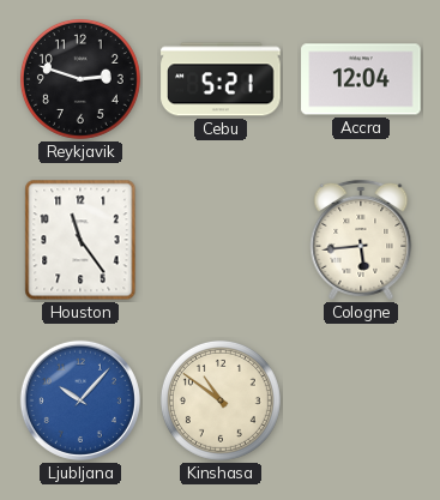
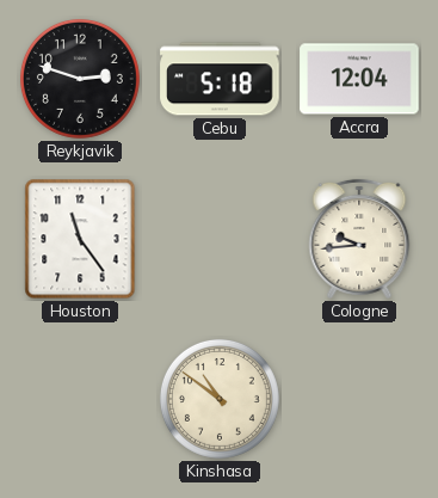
Cebu: 5:21 -> 5:18
Cologne: 5:44 -> 9:44
Ljubljana: 10:07 -> none
